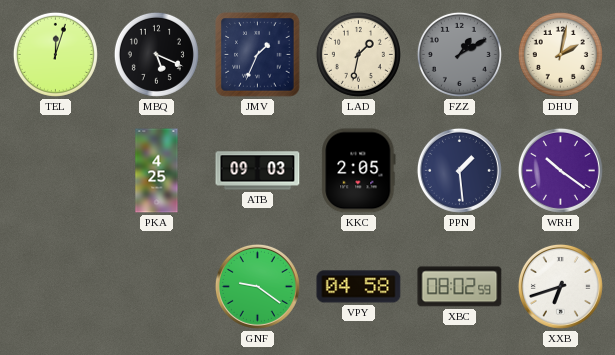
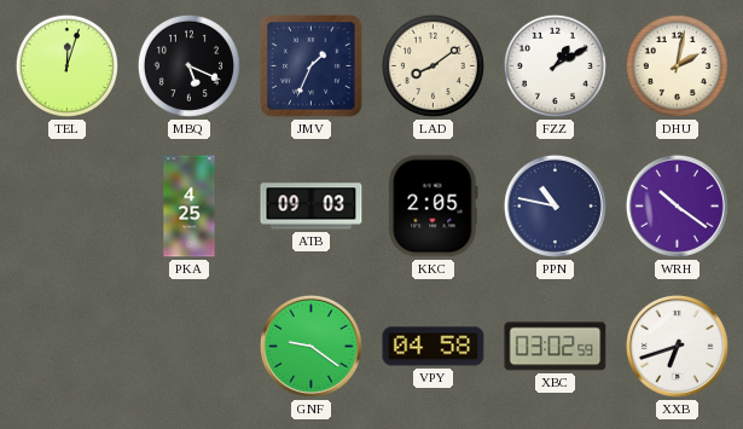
LAD: 1:32 -> 8:09
FZZ dial: grey -> white
PPN: 1:29 -> 10:47
XBC: 08:02 -> 03:02
